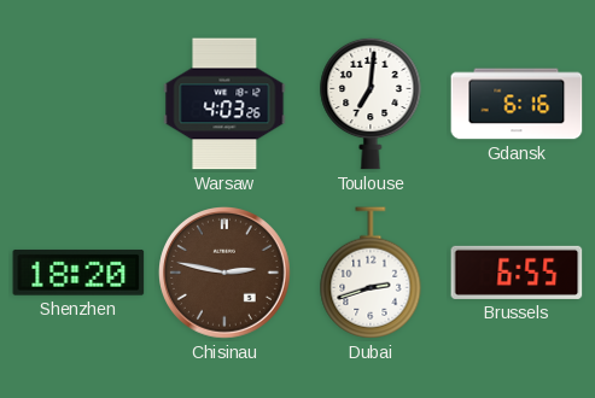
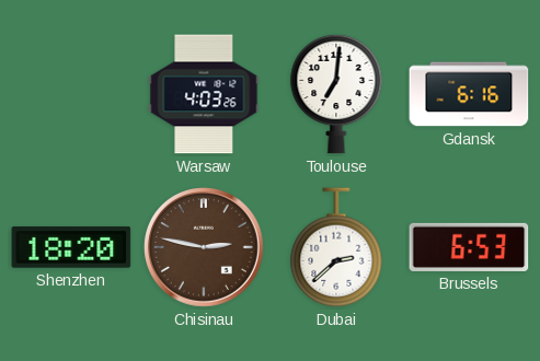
Dubai: 2:42 -> 2:38
Brussels: 6:55 -> 6:53
